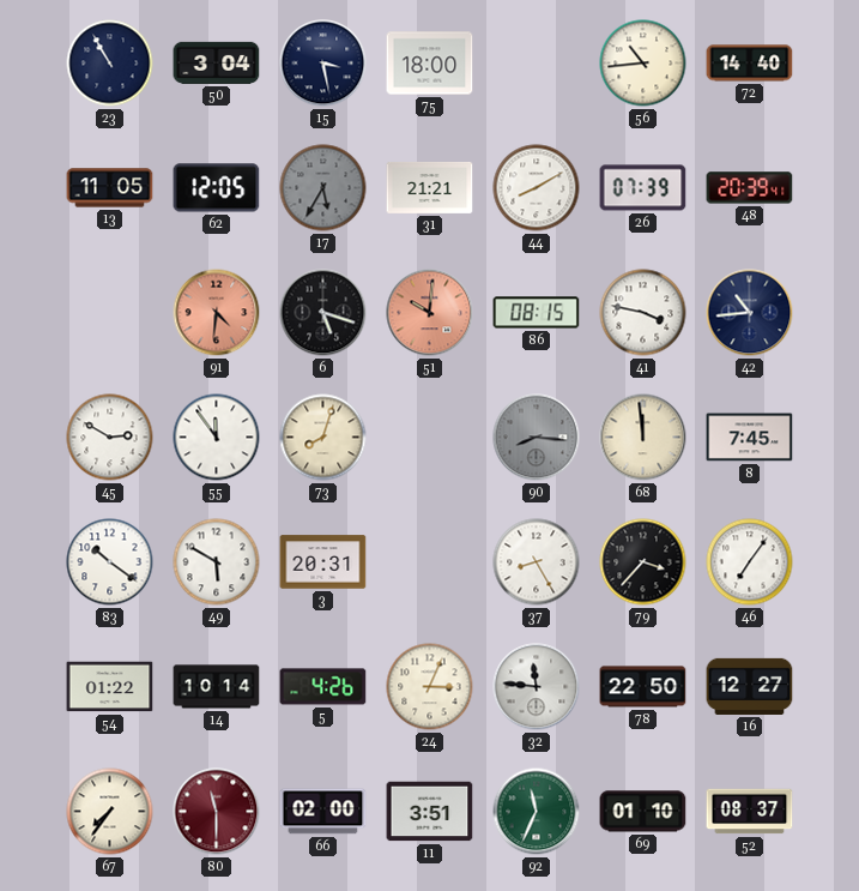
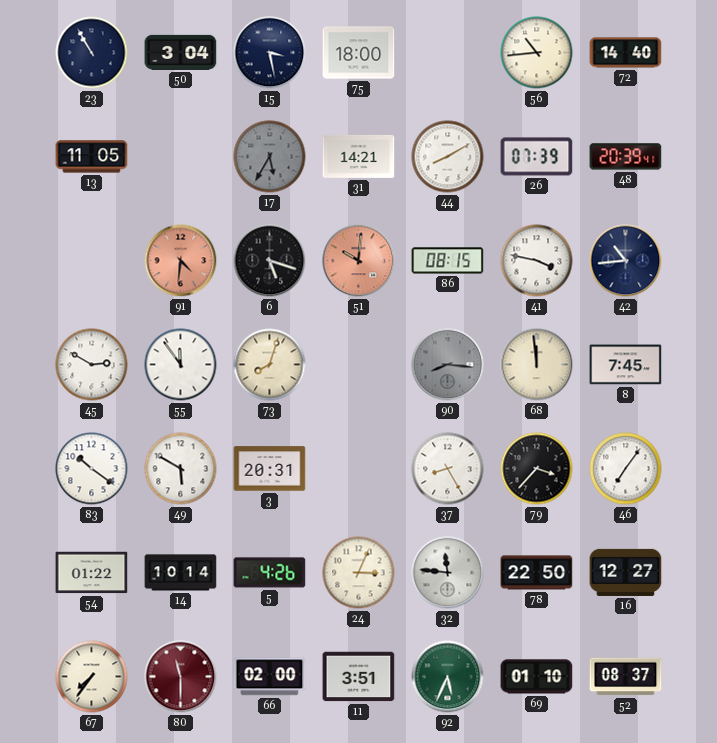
62: 12:05 -> none
31: 21:21 -> 14:21
92: 11:34 -> 5:34
